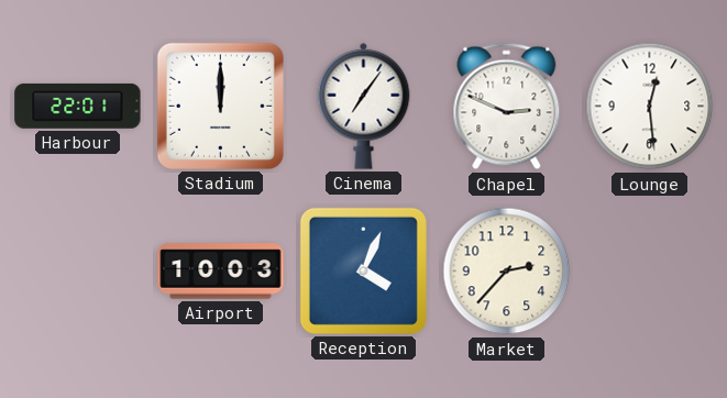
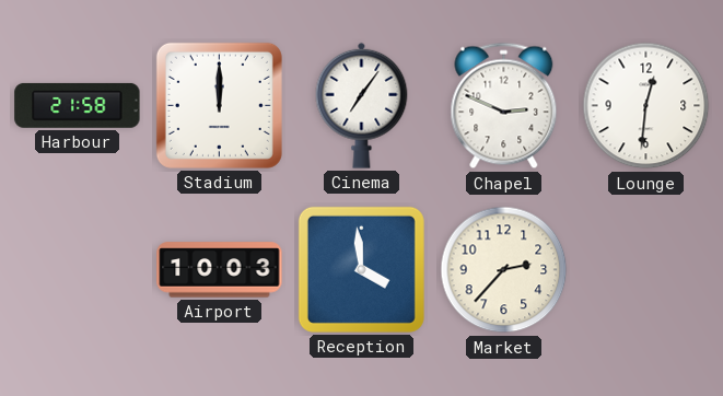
Harbour: 22:01 -> 21:58
Lounge: 12:29 -> 12:31
Reception: 4:04 -> 3:59
